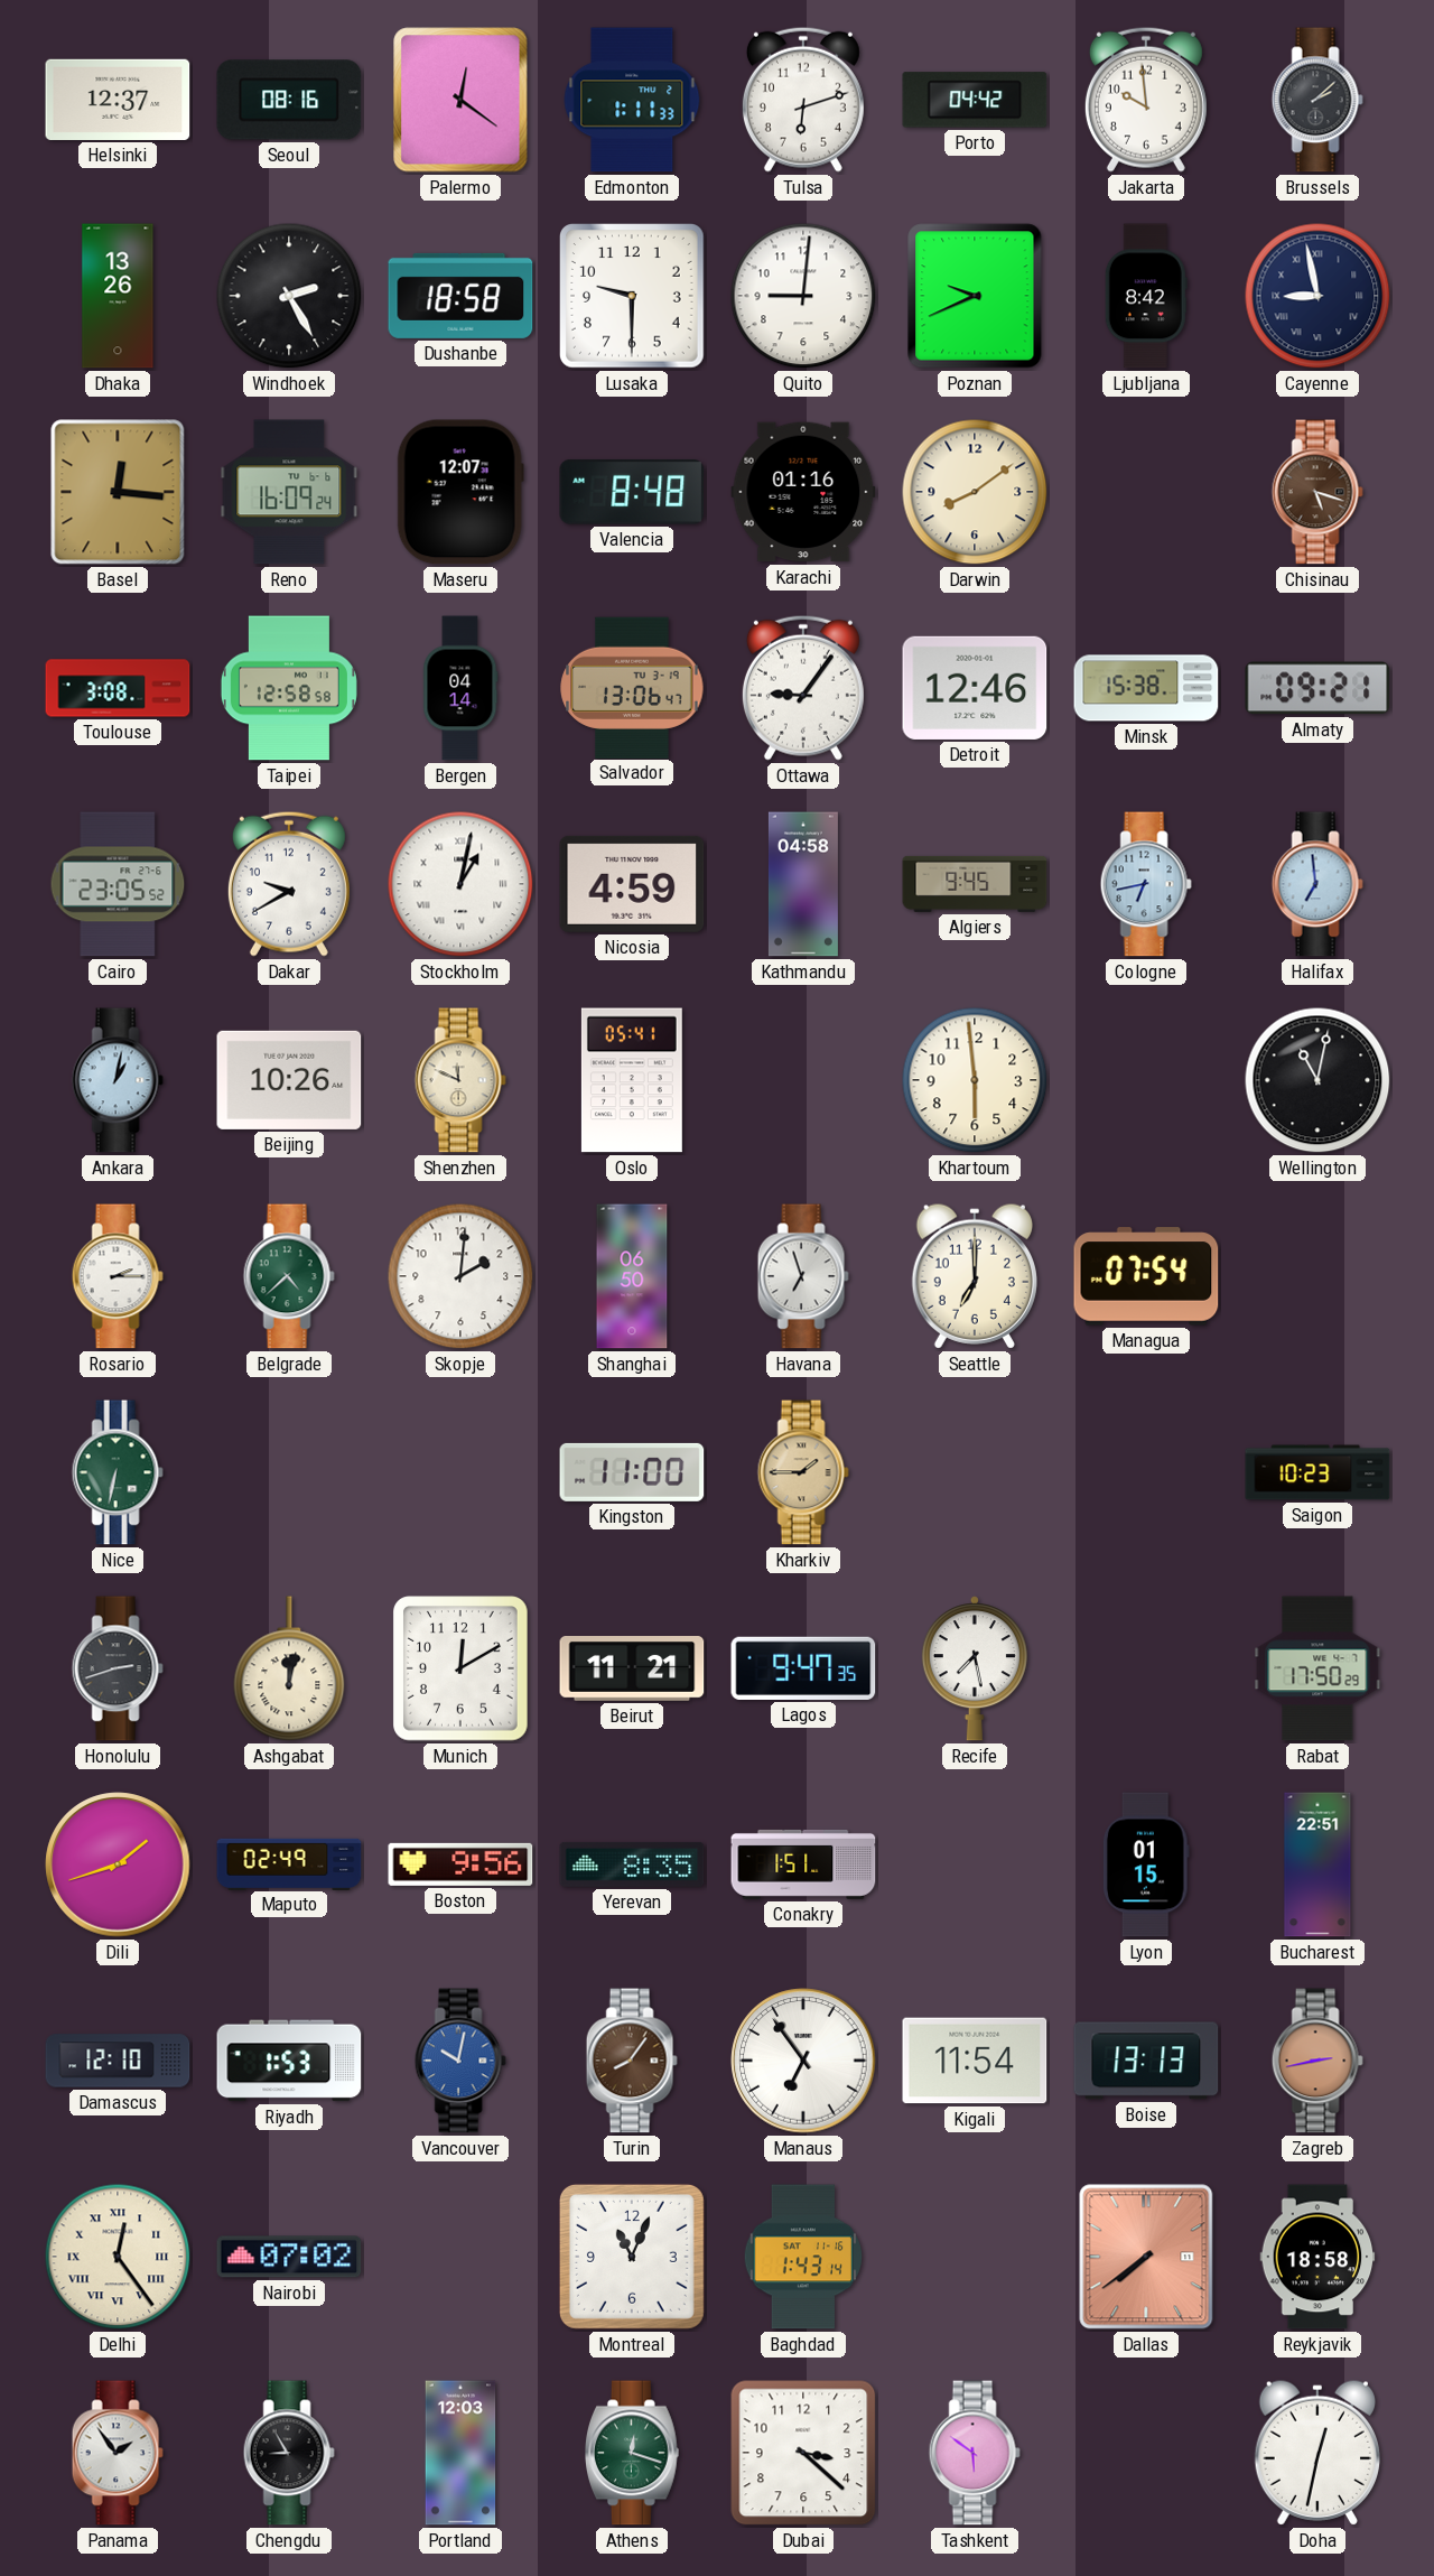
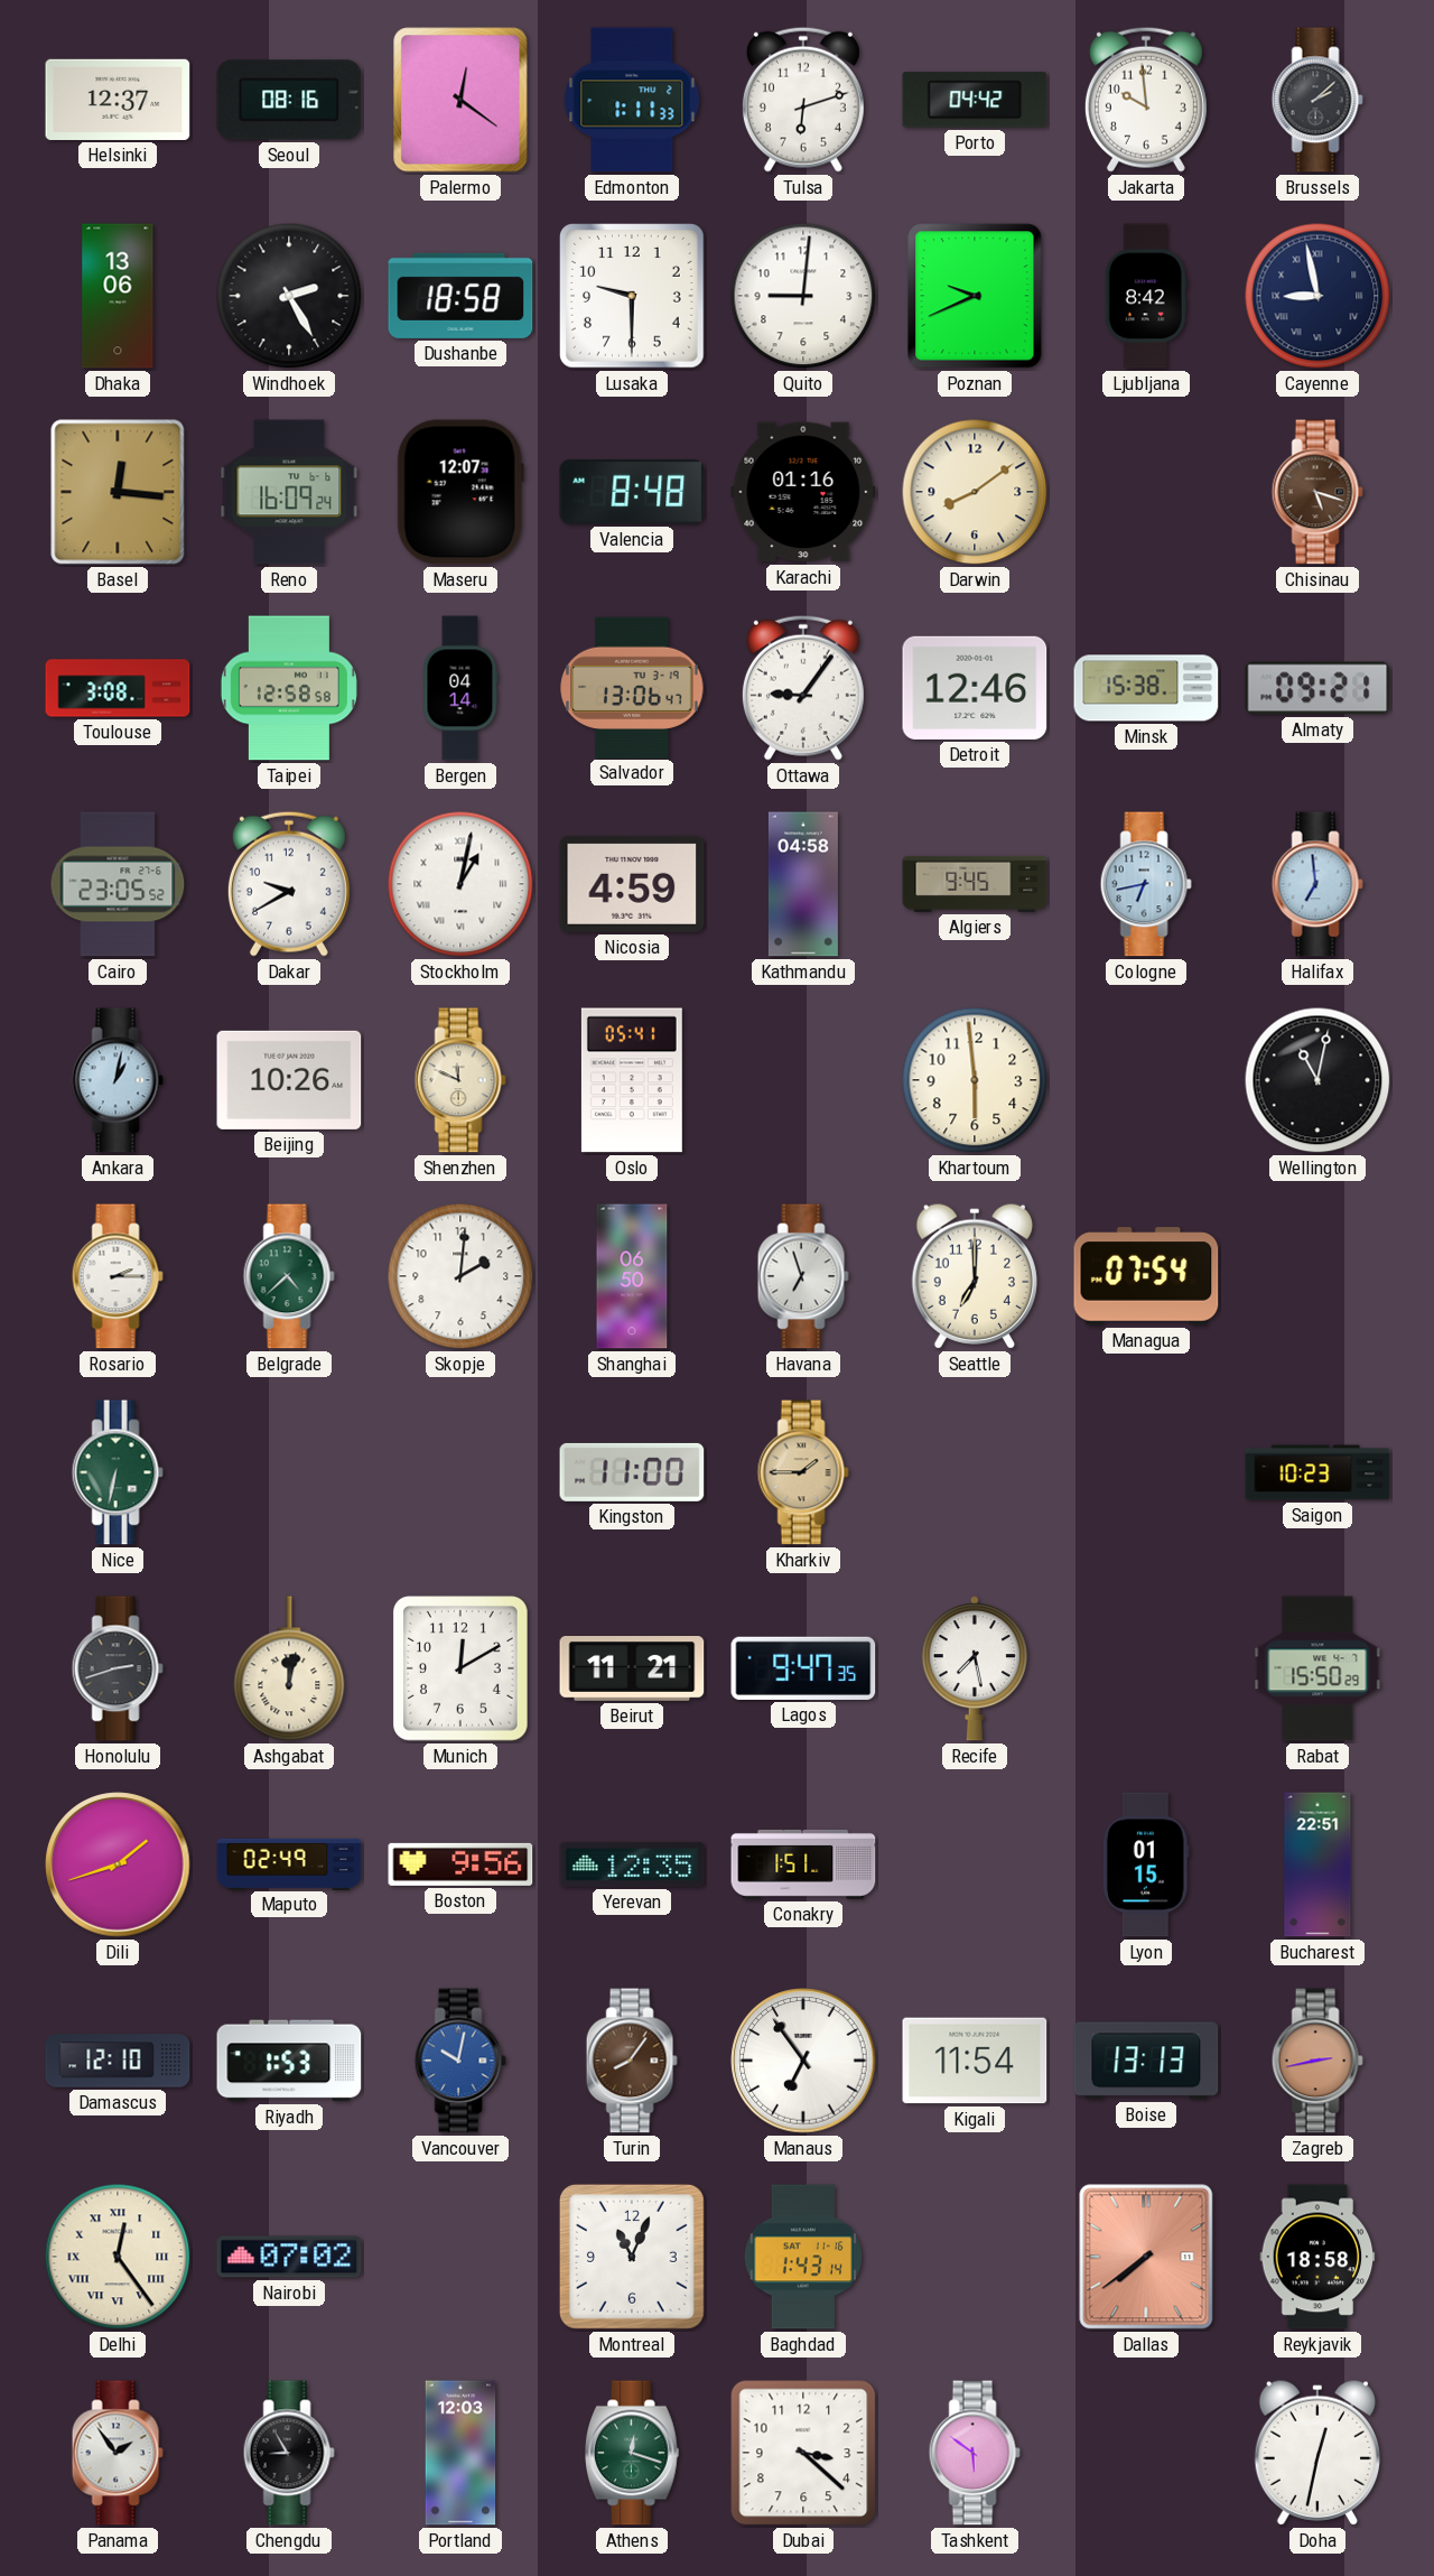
Dhaka: 13:26 -> 13:06
Rabat: 17:50 -> 15:50
Yerevan: 8:35 -> 12:35
